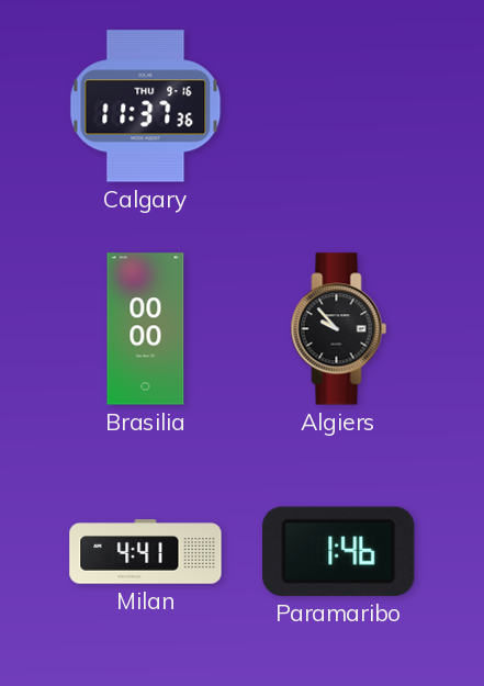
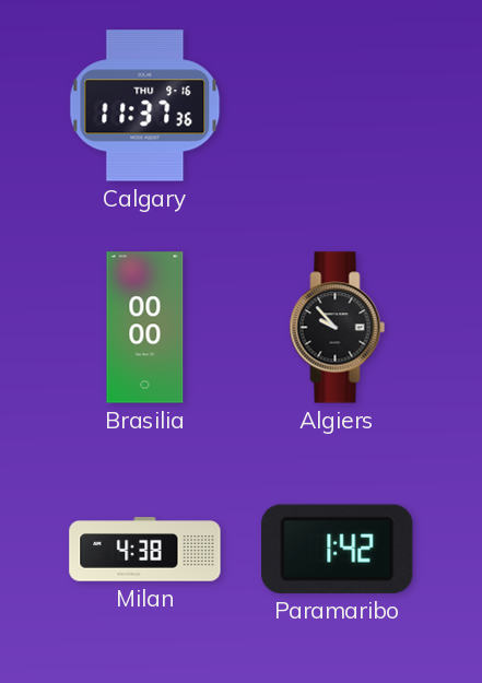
Milan: 4:41 -> 4:38
Paramaribo: 1:46 -> 1:42
